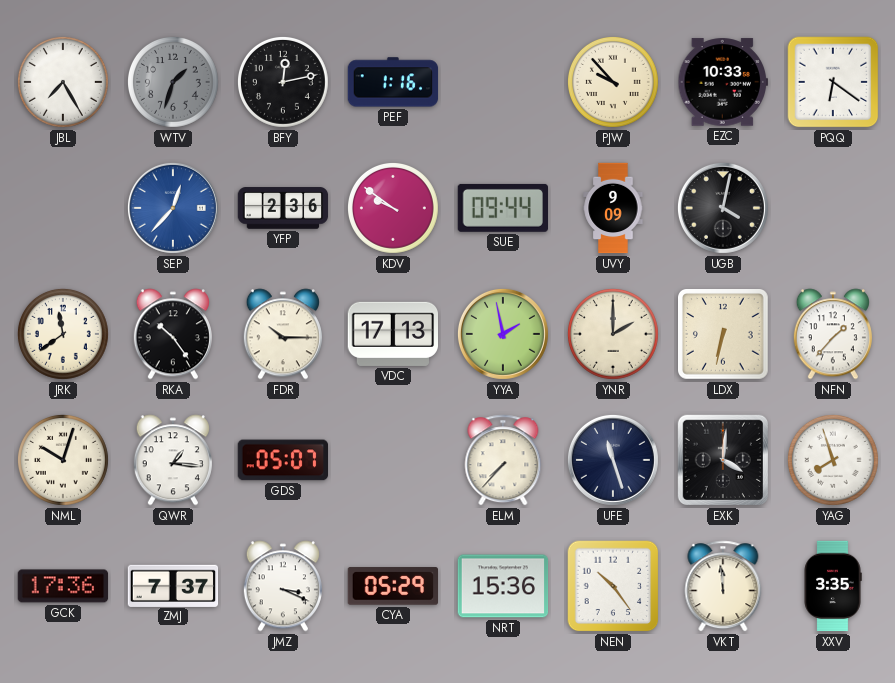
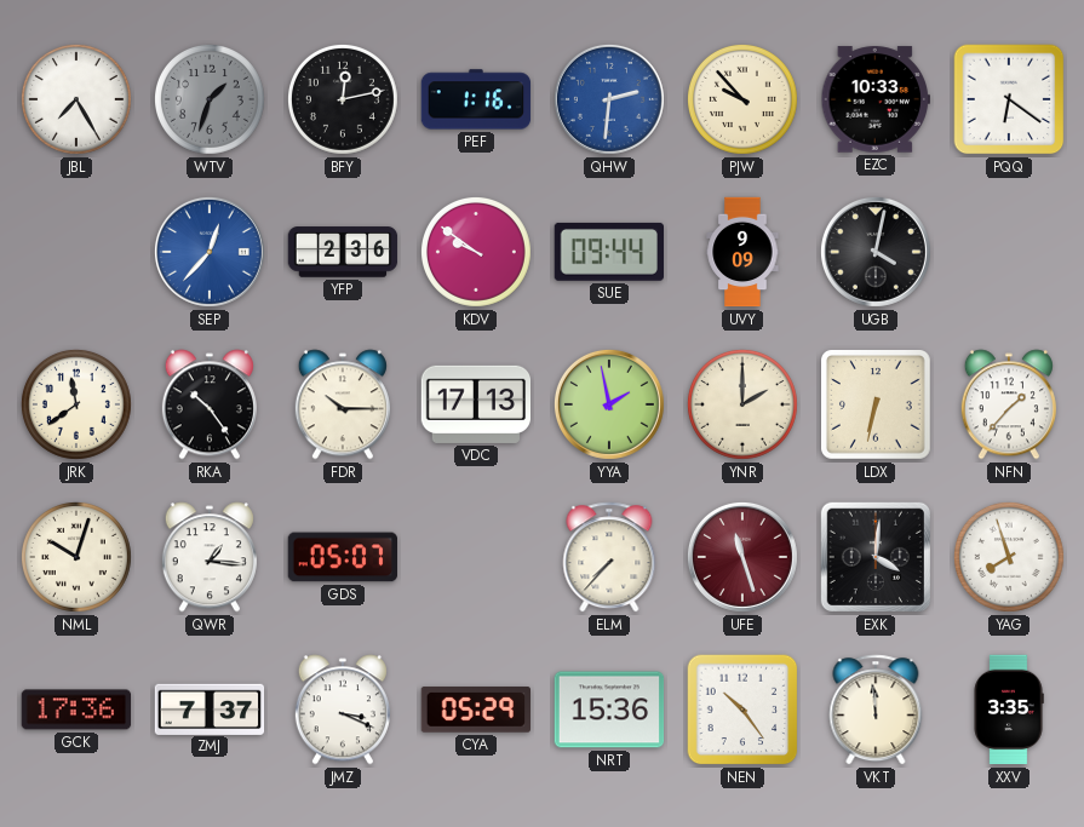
QHW: none -> 2:31
UFE dial: navy -> burgundy
